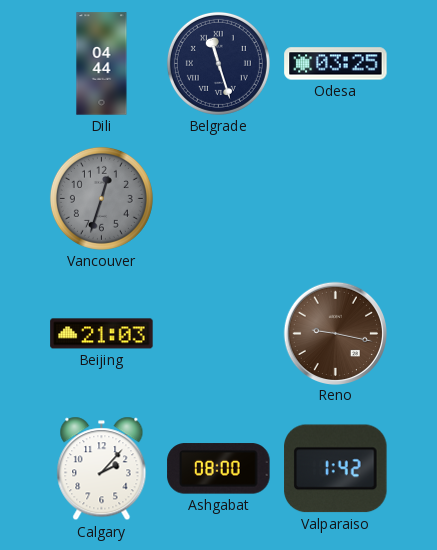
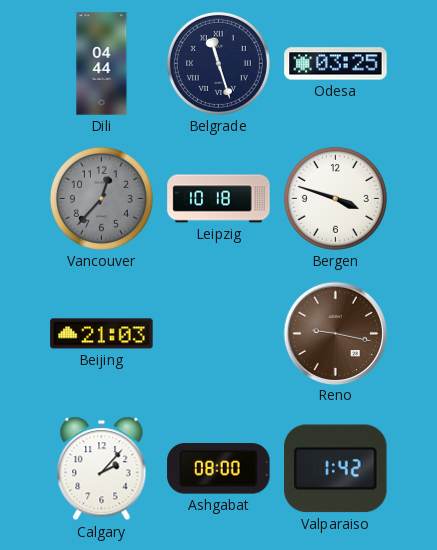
Vancouver: 12:33 -> 12:37
Leipzig: none -> 10:18
Bergen: none -> 3:48
